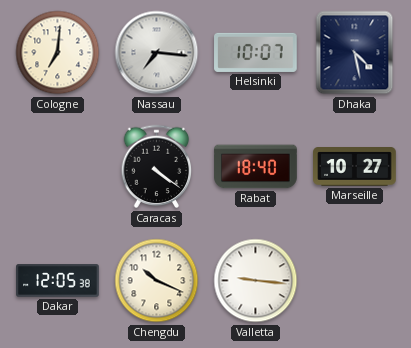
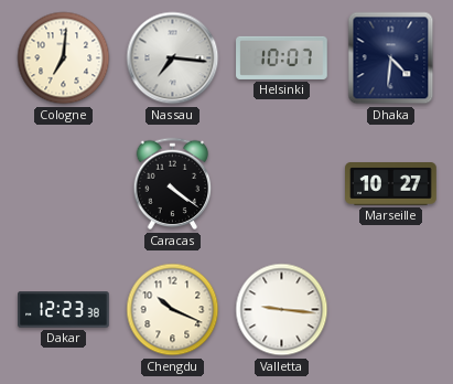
Dhaka: 4:28 -> 4:31
Rabat: 18:40 -> none
Dakar: 12:05 -> 12:23
